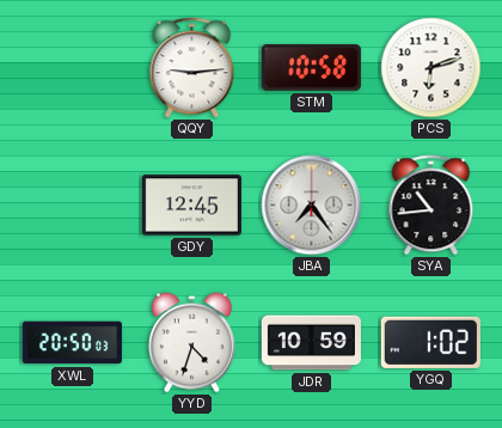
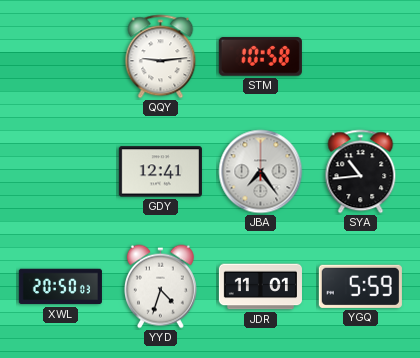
PCS: 6:12 -> none
GDY: 12:45 -> 12:41
JDR: 10:59 -> 11:01
YGQ: 1:02 -> 5:59
